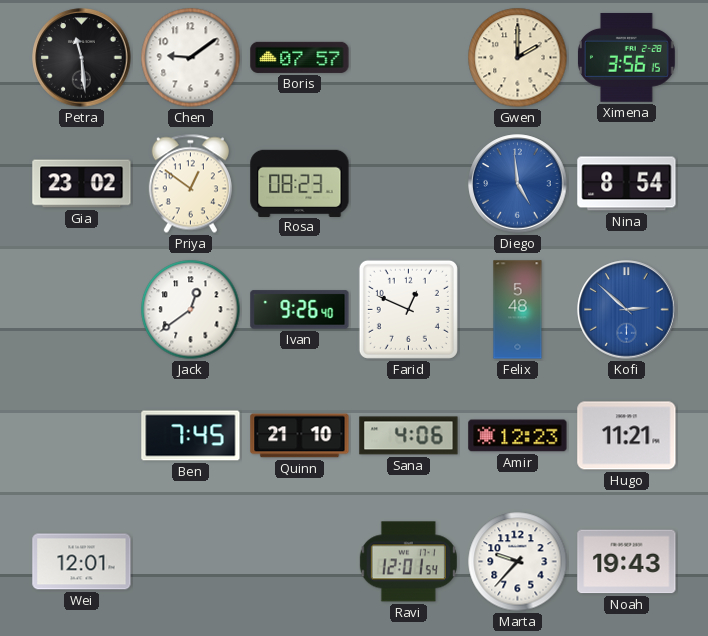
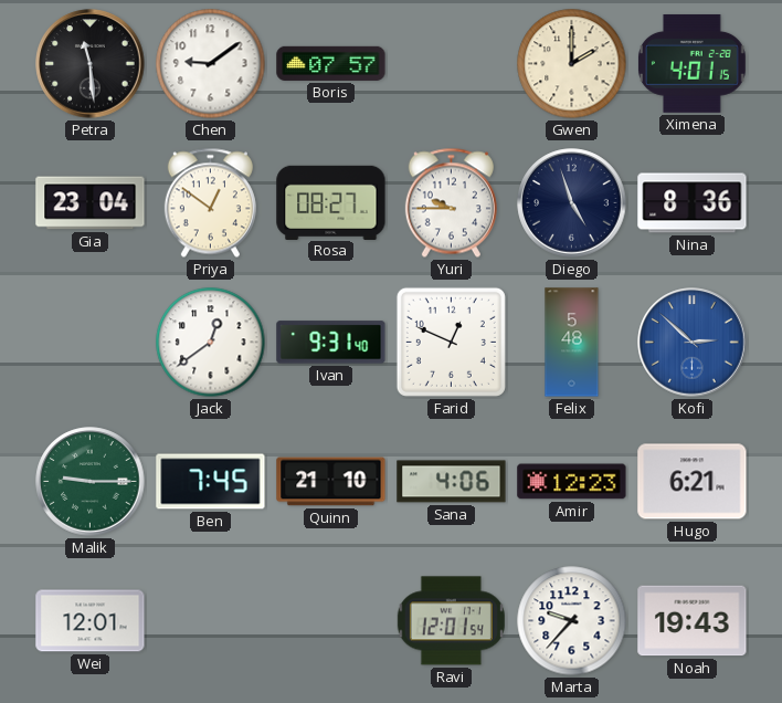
Ximena: 3:56 -> 4:01
Gia: 23:02 -> 23:04
Rosa: 08:23 -> 08:27
Yuri: none -> 9:45
Diego: 4:59 -> 4:57
Diego dial: blue -> navy
Nina: 8:54 -> 8:36
Ivan: 9:26 -> 9:31
Malik: none -> 9:15
Hugo: 11:21 -> 6:21
